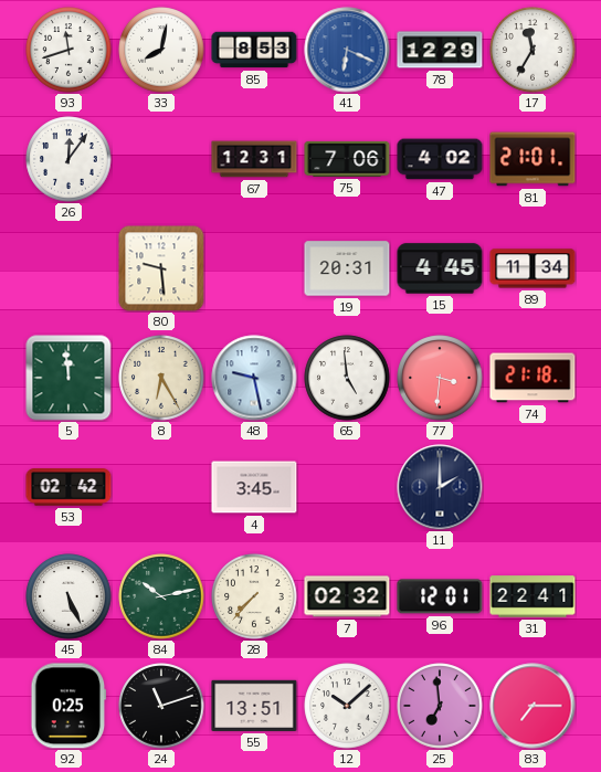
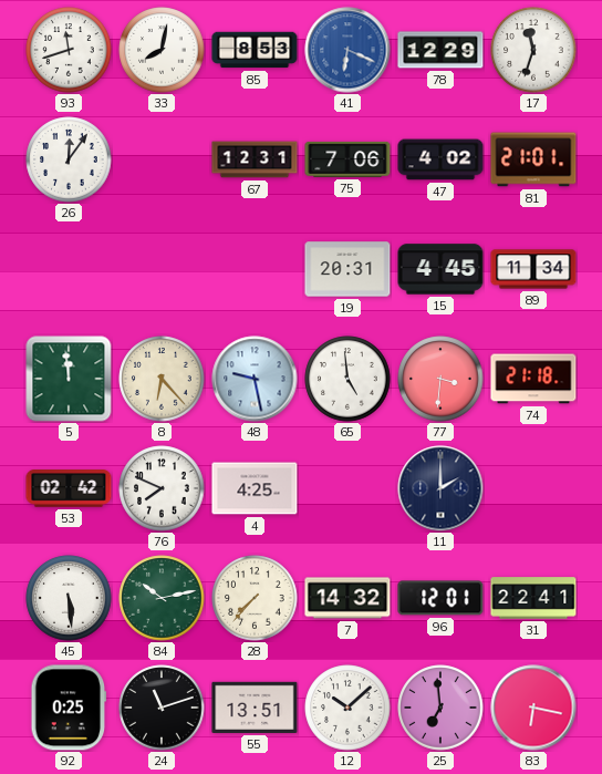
17: 11:35 -> 11:33
80: 9:29 -> none
8: 6:25 -> 6:23
76: none -> 7:49
4: 3:45 -> 4:25
45: 5:26 -> 5:29
7: 02:32 -> 14:32
83: 7:15 -> 6:17
